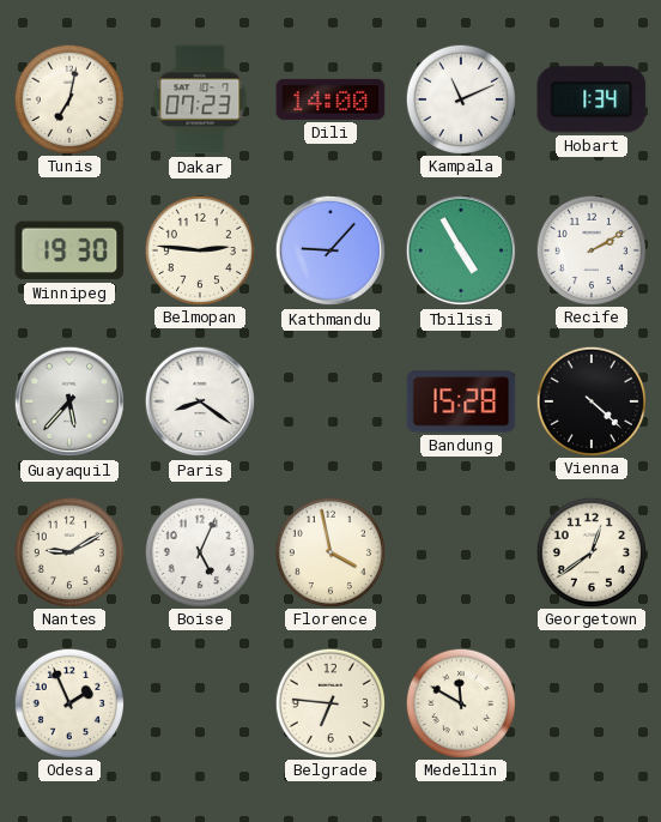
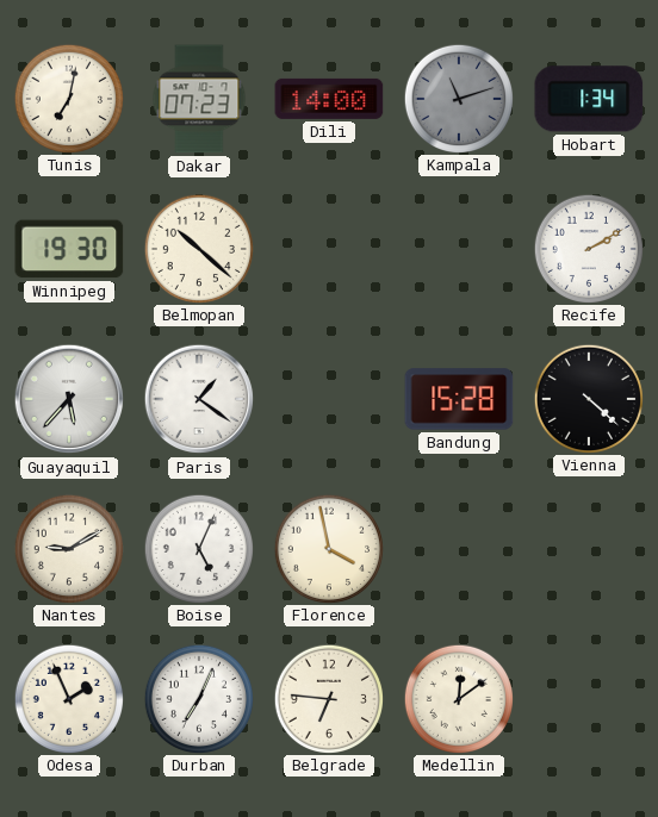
Kampala: 11:11 -> 11:12
Kampala dial: white -> grey
Belmopan: 2:46 -> 10:22
Kathmandu: 9:07 -> none
Tbilisi: 4:55 -> none
Paris: 8:21 -> 1:21
Georgetown: 12:39 -> none
Durban: none -> 7:04
Medellin: 11:50 -> 12:09
